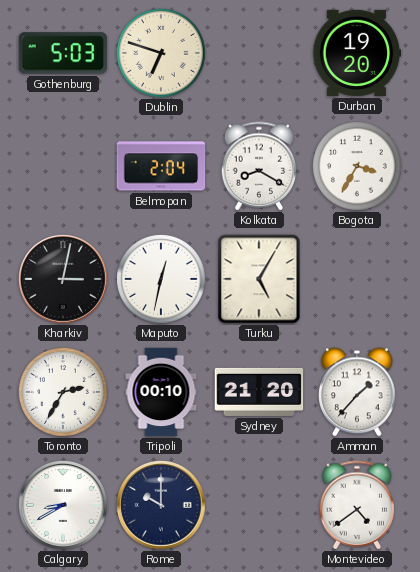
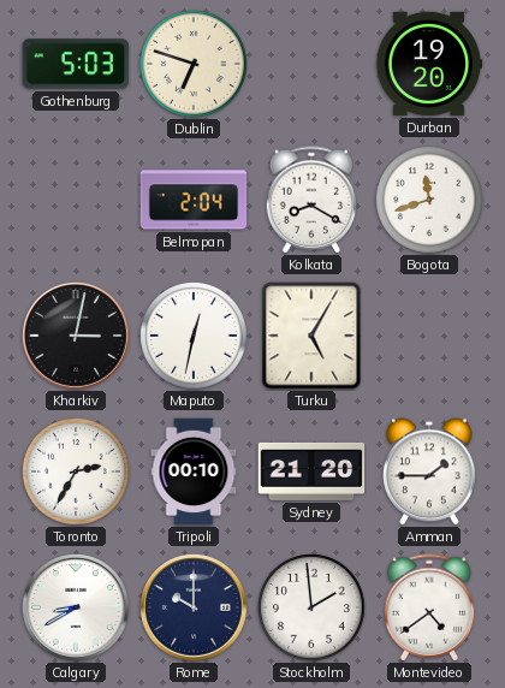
Bogota: 3:35 -> 11:42
Amman: 1:37 -> 1:45
Stockholm: none -> 1:59
